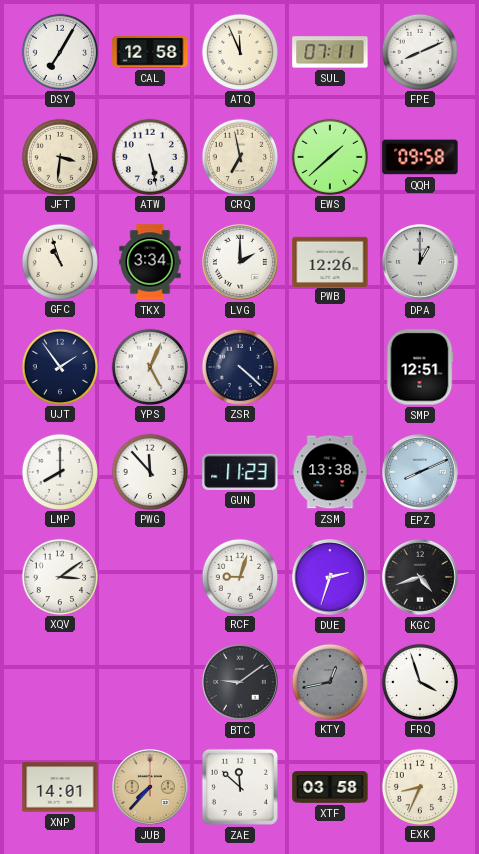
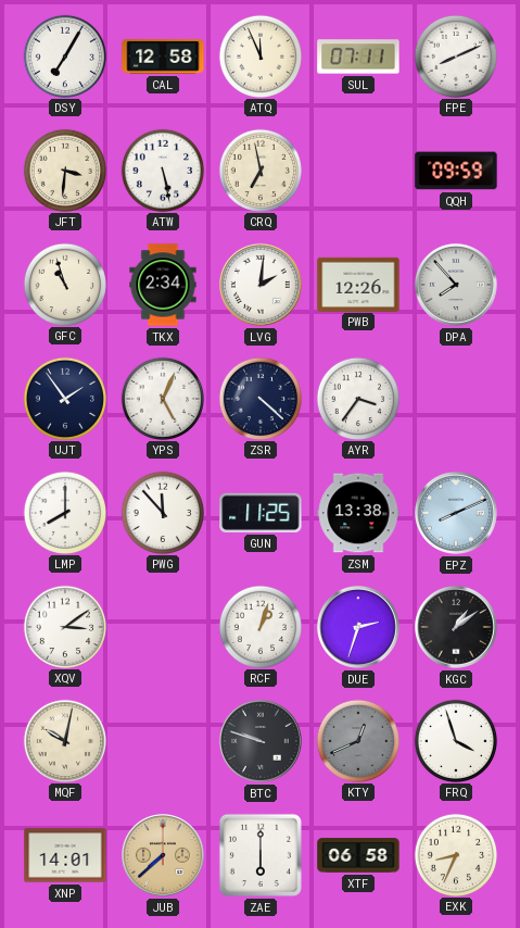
EWS: 1:38 -> none
QQH: 09:58 -> 09:59
TKX: 3:34 -> 2:34
LVG: 2:00 -> 2:01
DPA: 1:00 -> 7:53
AYR: none -> 3:36
SMP: 12:51 -> none
GUN: 11:23 -> 11:25
RCF: 9:03 -> 1:03
KGC: 4:42 -> 1:09
MQF: none -> 10:02
BTC: 9:09 -> 9:48
KTY: 12:43 -> 12:41
JUB: 7:37 -> 7:38
ZAE: 11:52 -> 6:00
XTF: 03:58 -> 06:58
